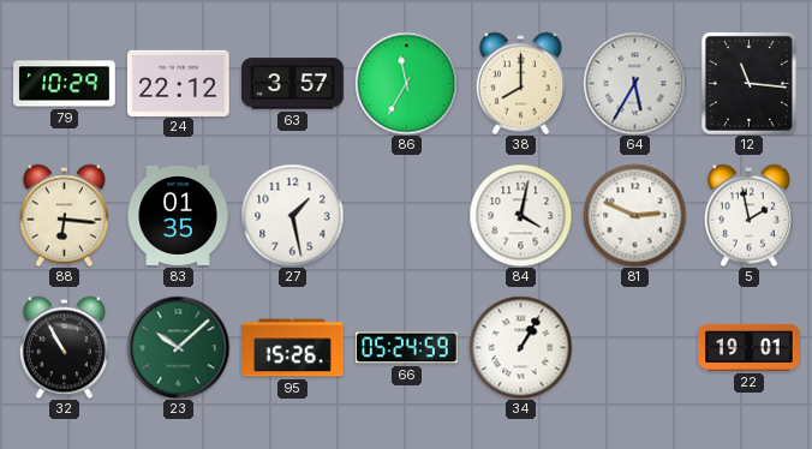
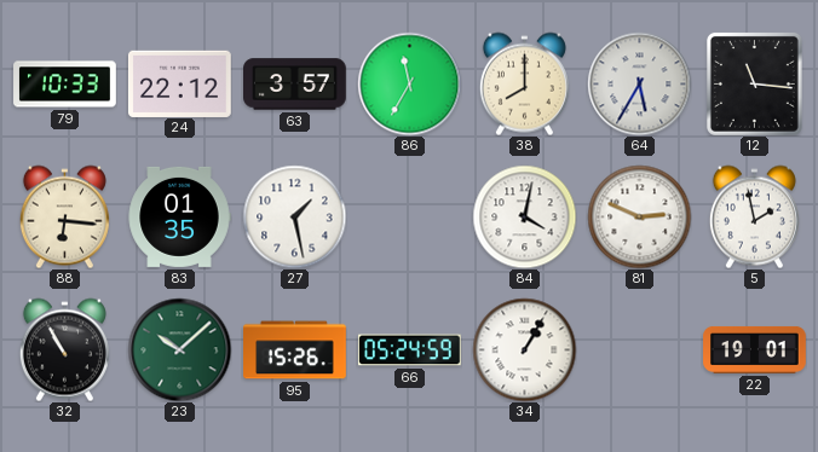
79: 10:29 -> 10:33
